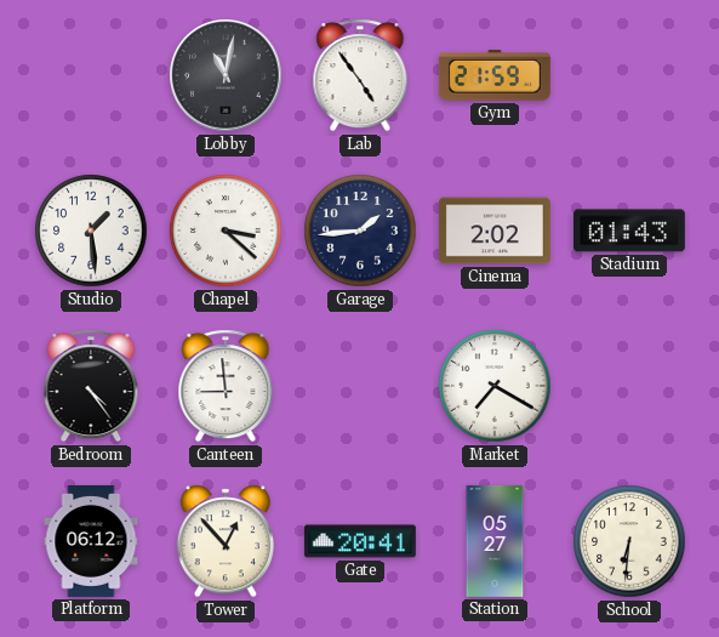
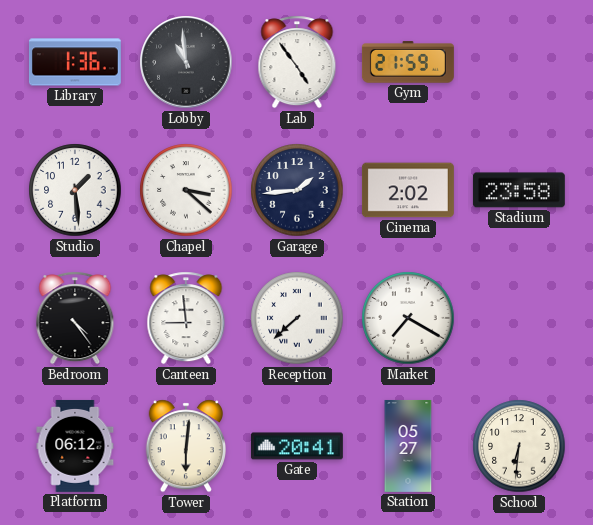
Library: none -> 1:36
Lobby: 11:02 -> 10:59
Stadium: 01:43 -> 23:58
Reception: none -> 7:38
Tower: 12:53 -> 6:01
